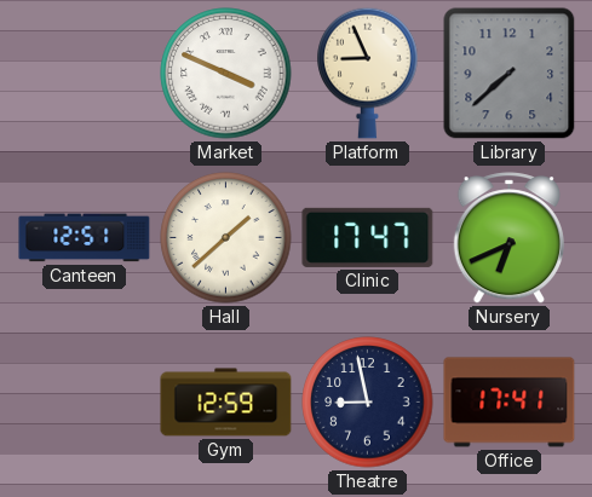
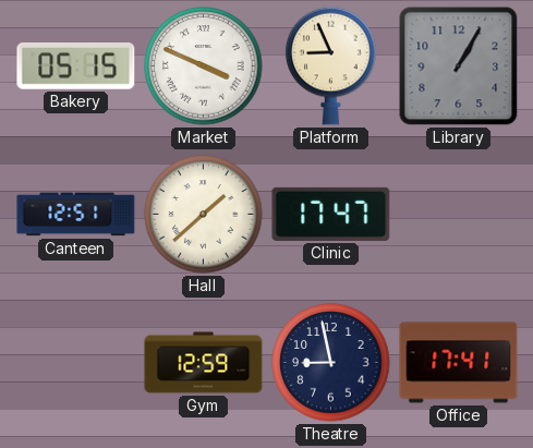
Bakery: none -> 05:15
Library: 7:38 -> 1:05
Nursery: 6:41 -> none
